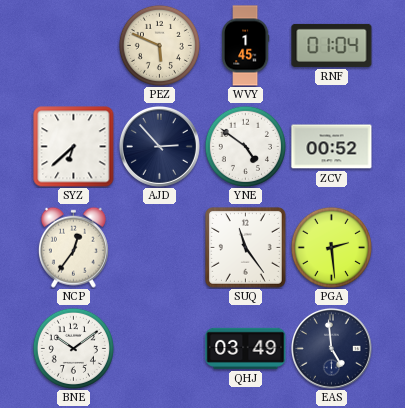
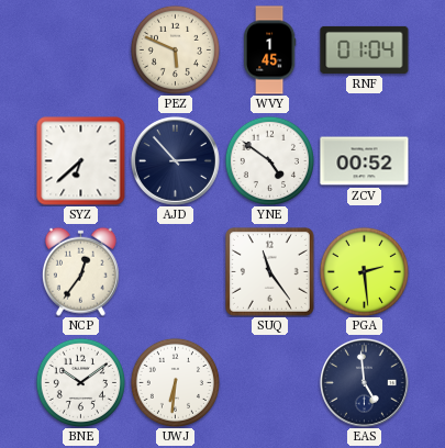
UWJ: none -> 6:31
QHJ: 03:49 -> none
